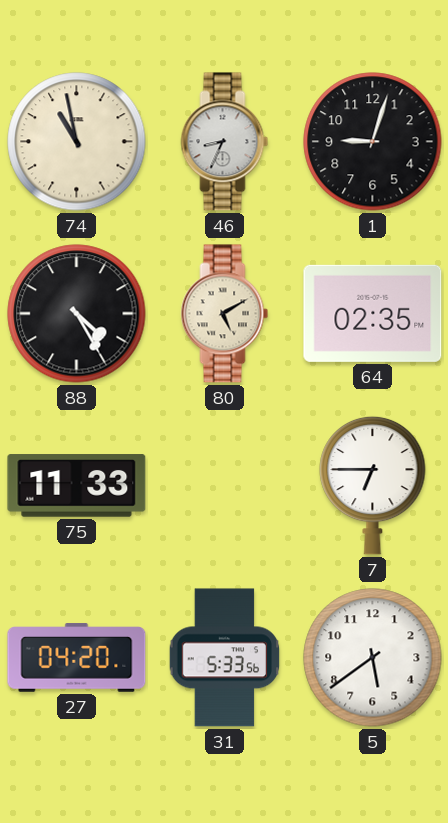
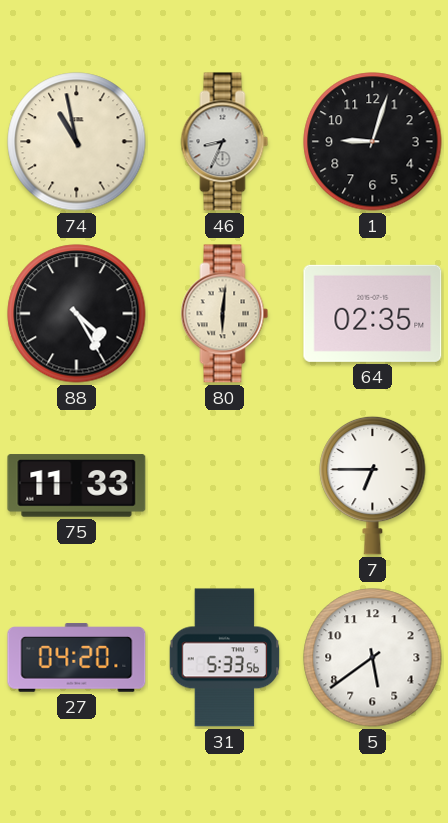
80: 5:10 -> 6:01
